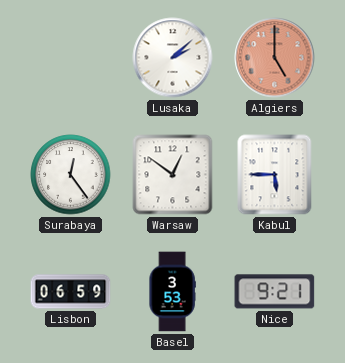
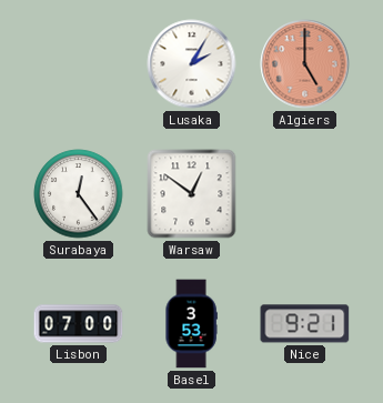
Lusaka: 2:08 -> 2:05
Kabul: 5:45 -> none
Lisbon: 06:59 -> 07:00
